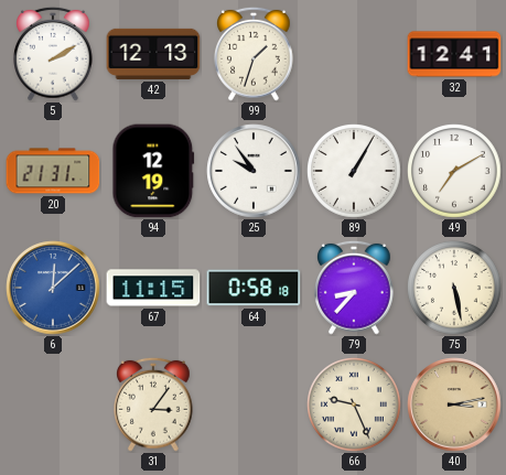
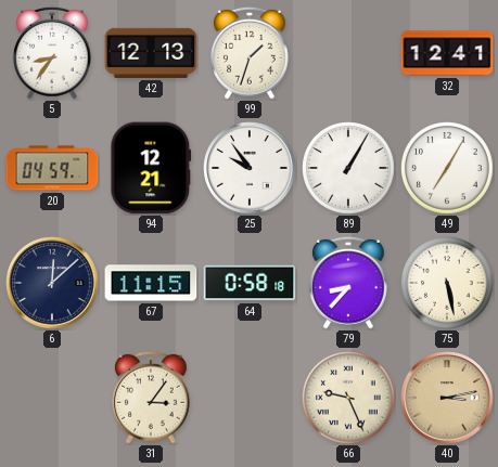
5: 2:10 -> 8:36
20: 21:31 -> 04:59
94: 12:19 -> 12:21
49: 7:10 -> 7:05
6 dial: blue -> navy
